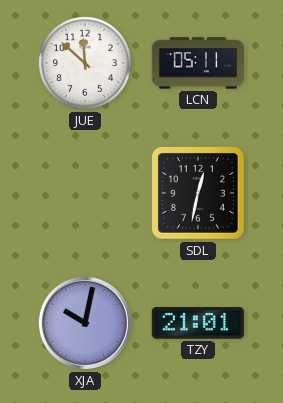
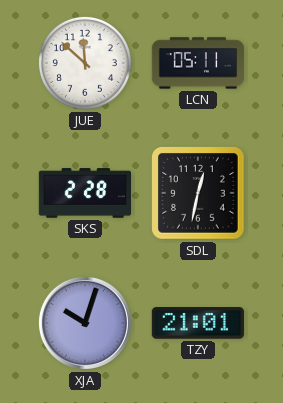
SKS: none -> 2:28
XJA: 10:02 -> 10:03
